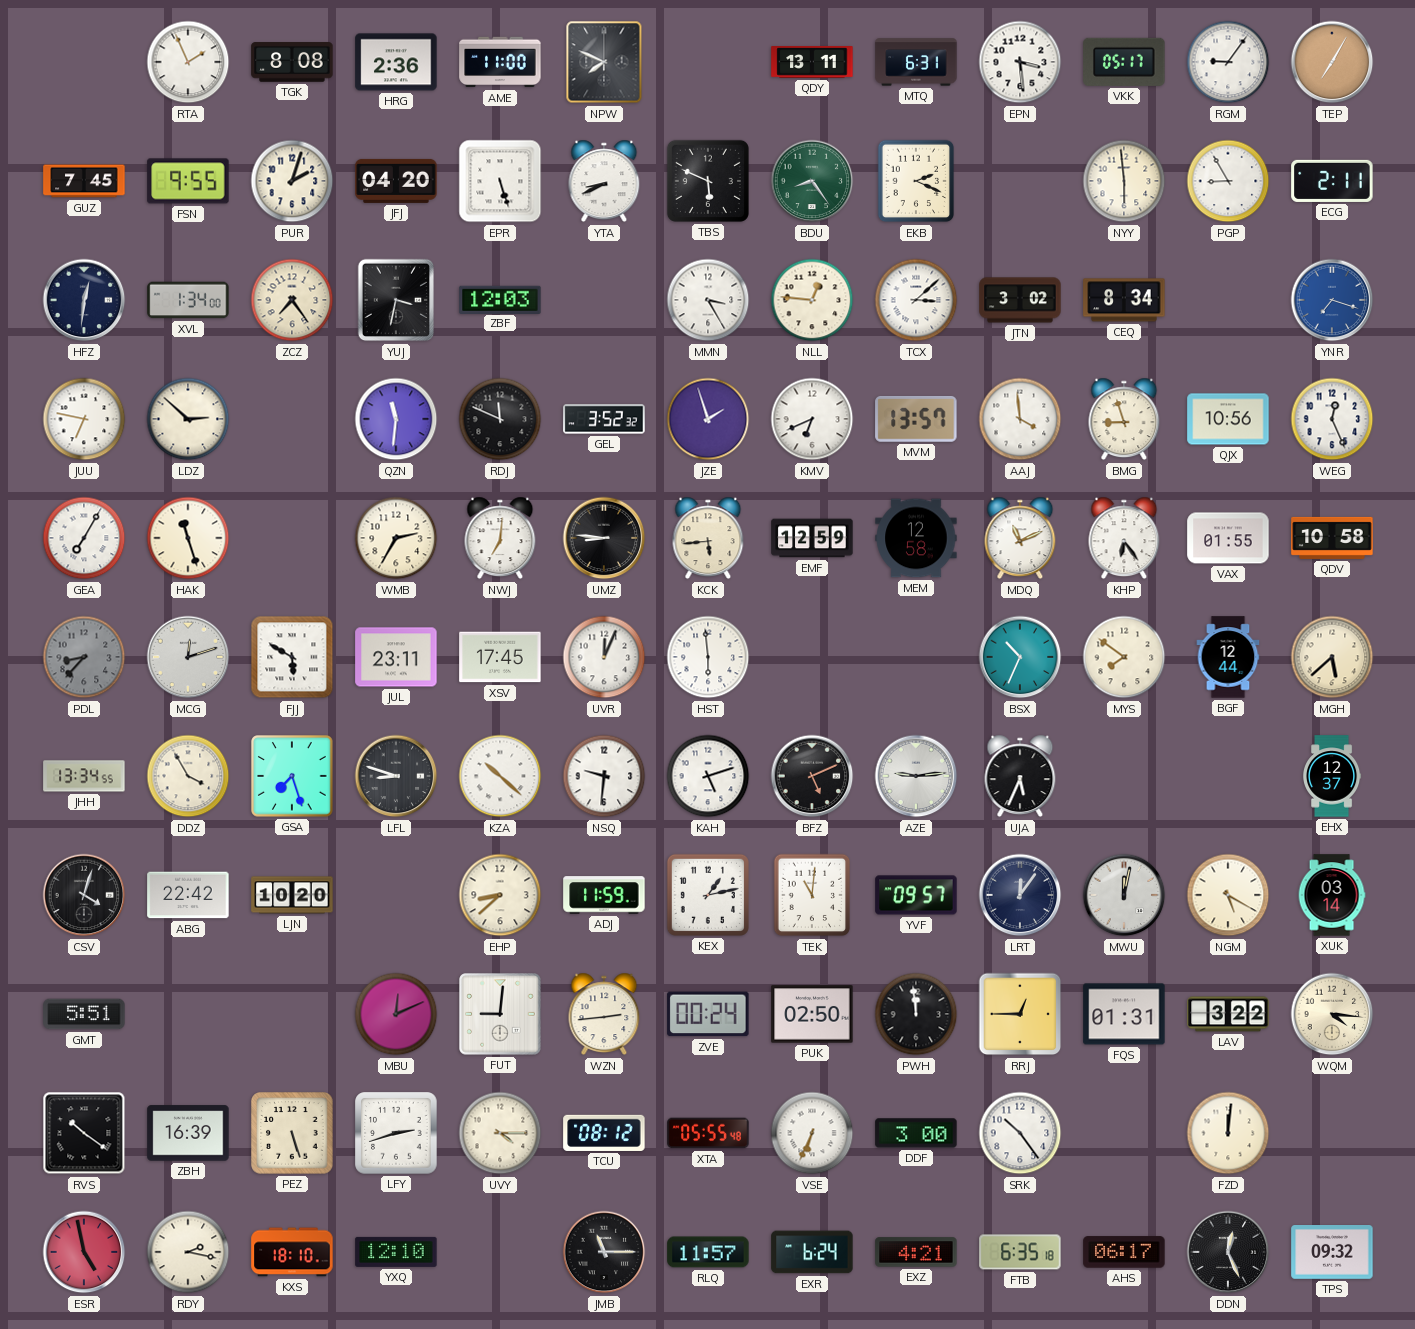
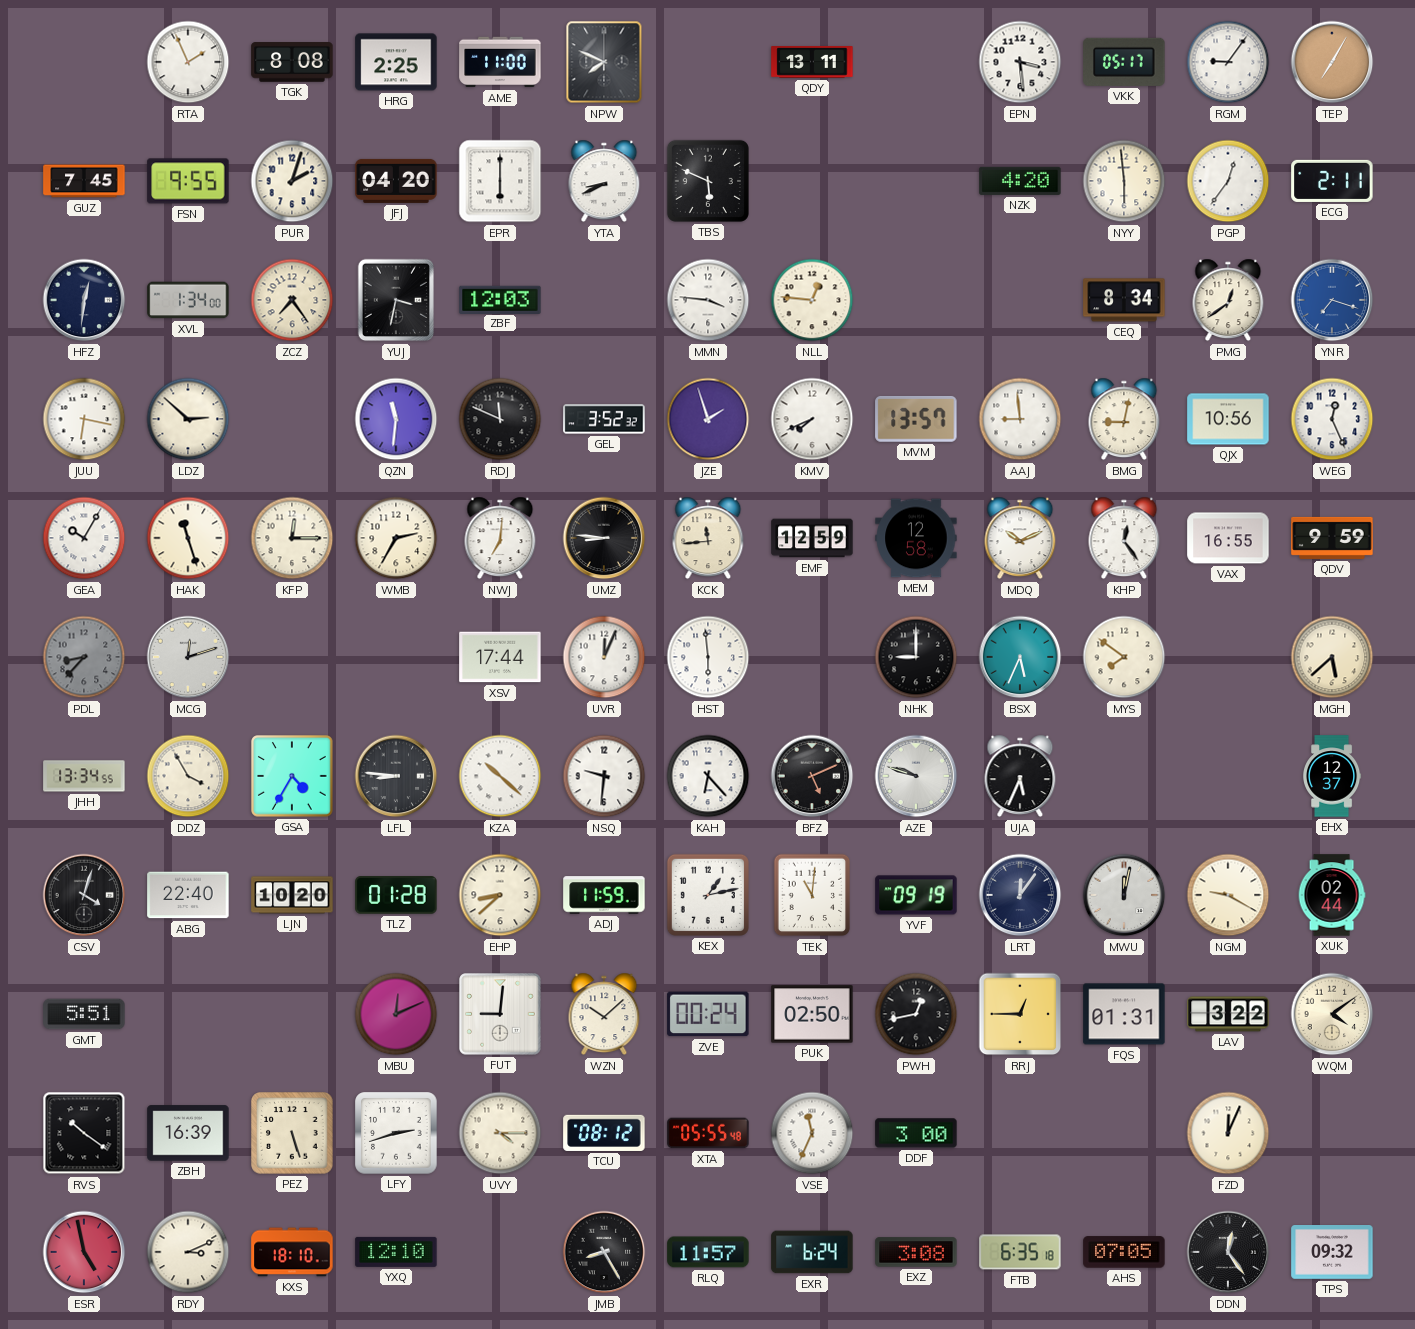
HRG: 2:36 -> 2:25
MTQ: 6:31 -> none
EPR: 5:27 -> 6:00
BDU: 8:24 -> none
EKB: 2:19 -> none
NZK: none -> 4:20
PGP: 8:55 -> 12:36
MMN: 3:25 -> 3:46
TCX: 3:08 -> none
JTN: 3:02 -> none
PMG: none -> 12:39
JUU: 6:47 -> 6:17
KMV: 6:41 -> 7:41
AAJ: 3:59 -> 8:59
BMG: 8:57 -> 9:02
GEA: 7:05 -> 10:05
KFP: none -> 12:15
KCK: 5:44 -> 11:44
MDQ: 11:11 -> 10:11
KHP: 6:24 -> 12:24
VAX: 01:55 -> 16:55
QDV: 10:58 -> 9:59
FJJ: 5:50 -> none
JUL: 23:11 -> none
XSV: 17:45 -> 17:44
NHK: none -> 9:00
BSX: 10:34 -> 5:34
BGF: 12:44 -> none
GSA: 7:27 -> 4:35
LFL: 8:48 -> 8:46
KAH: 5:12 -> 6:23
AZE: 9:14 -> 9:48
ABG: 22:42 -> 22:40
TLZ: none -> 01:28
YVF: 09:57 -> 09:19
NGM: 5:20 -> 9:20
XUK: 03:14 -> 02:44
WZN: 2:44 -> 10:08
PWH: 11:59 -> 12:43
WQM: 4:16 -> 4:09
VSE: 6:34 -> 11:34
SRK: 10:24 -> none
FZD: 12:01 -> 12:04
RDY: 2:17 -> 3:11
JMB: 11:15 -> 8:25
EXZ: 4:21 -> 3:08
AHS: 06:17 -> 07:05
DDN: 12:26 -> 12:24
